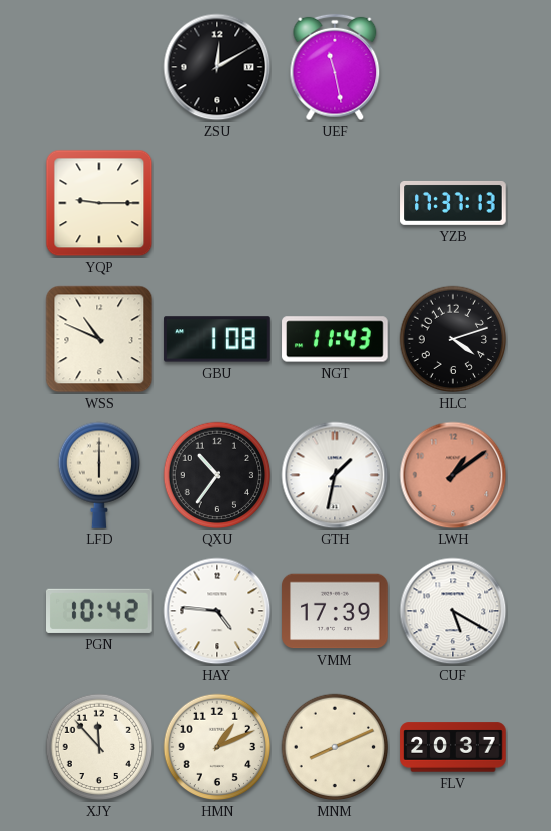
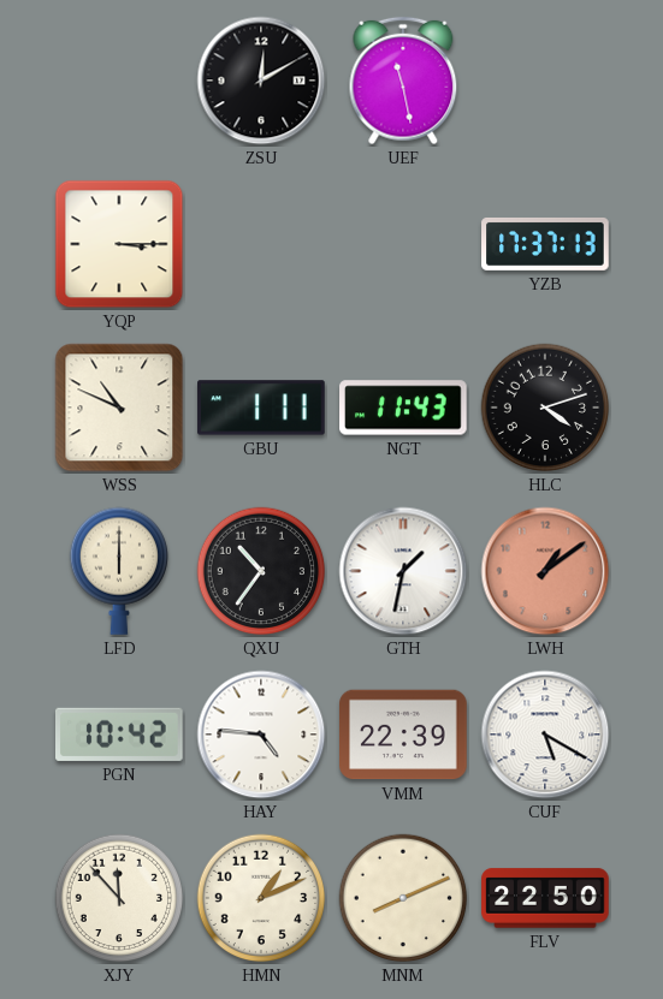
YQP: 9:15 -> 3:15
GBU: 1:08 -> 1:11
VMM: 17:39 -> 22:39
FLV: 20:37 -> 22:50
